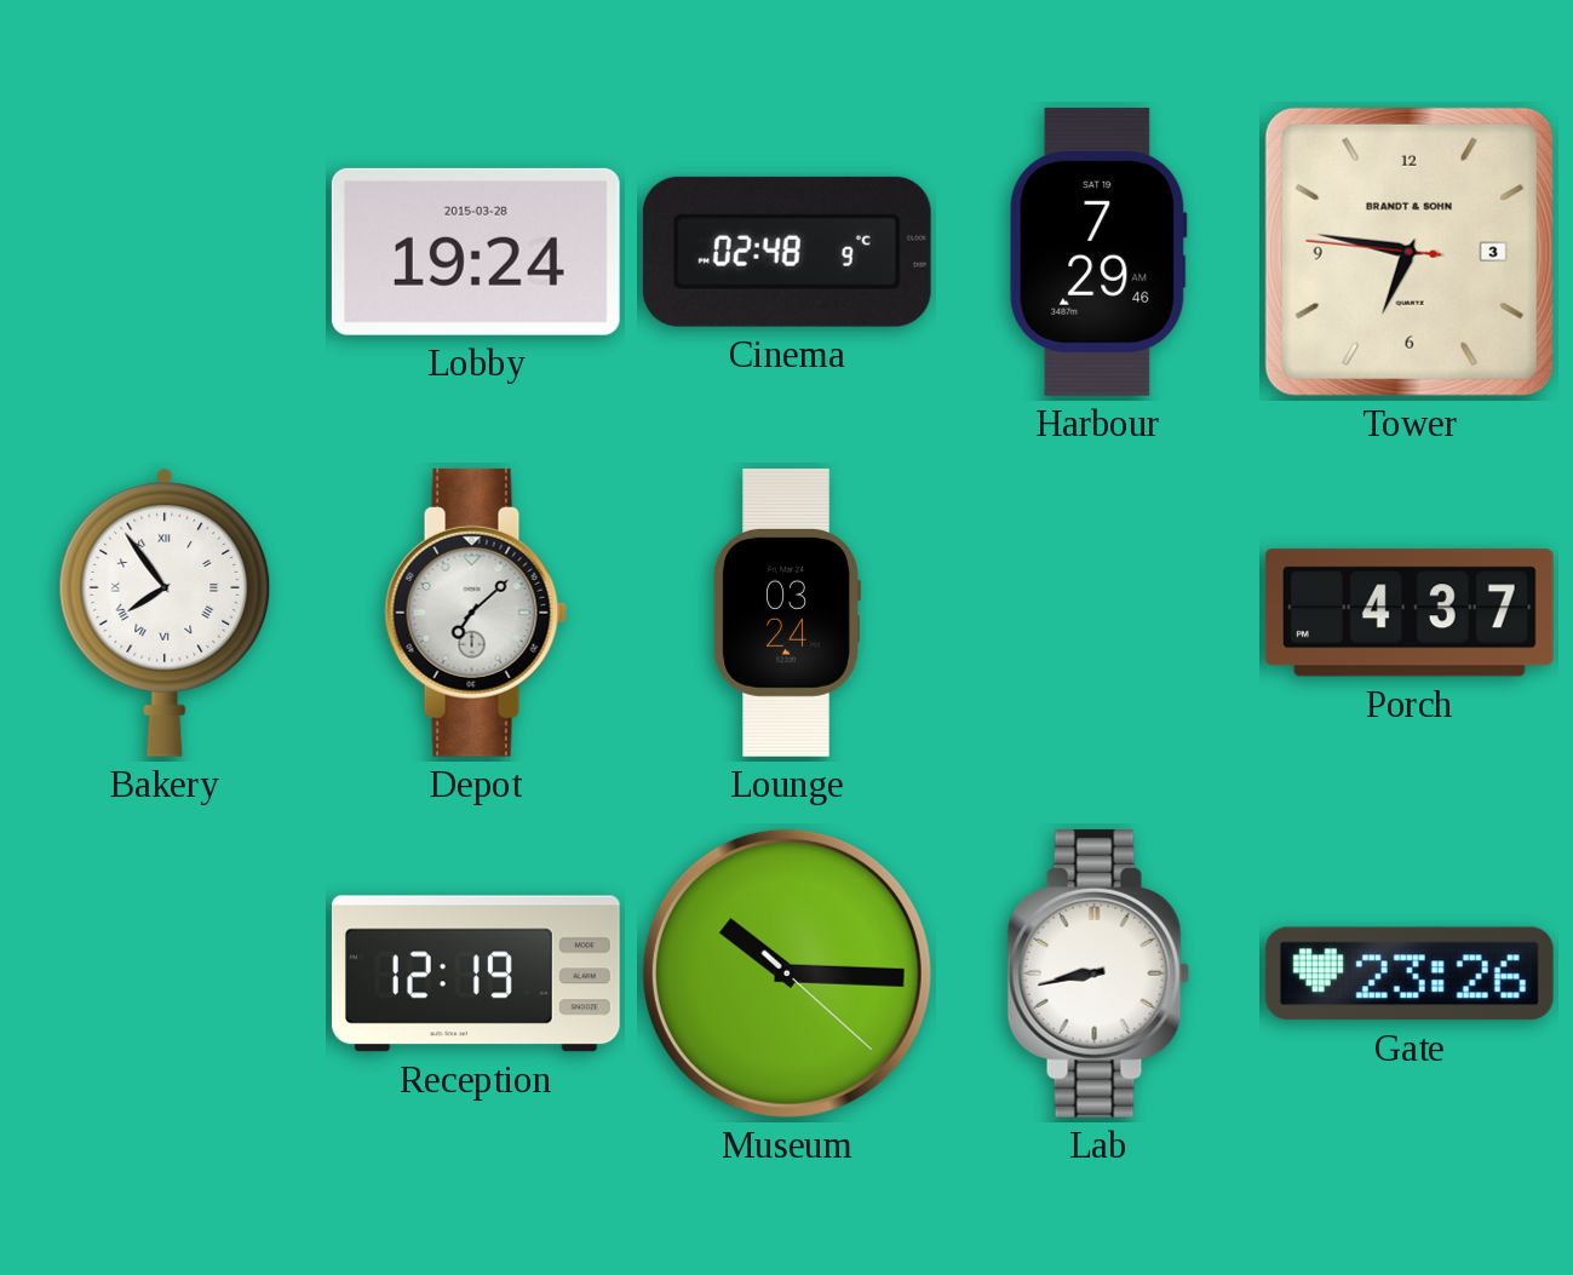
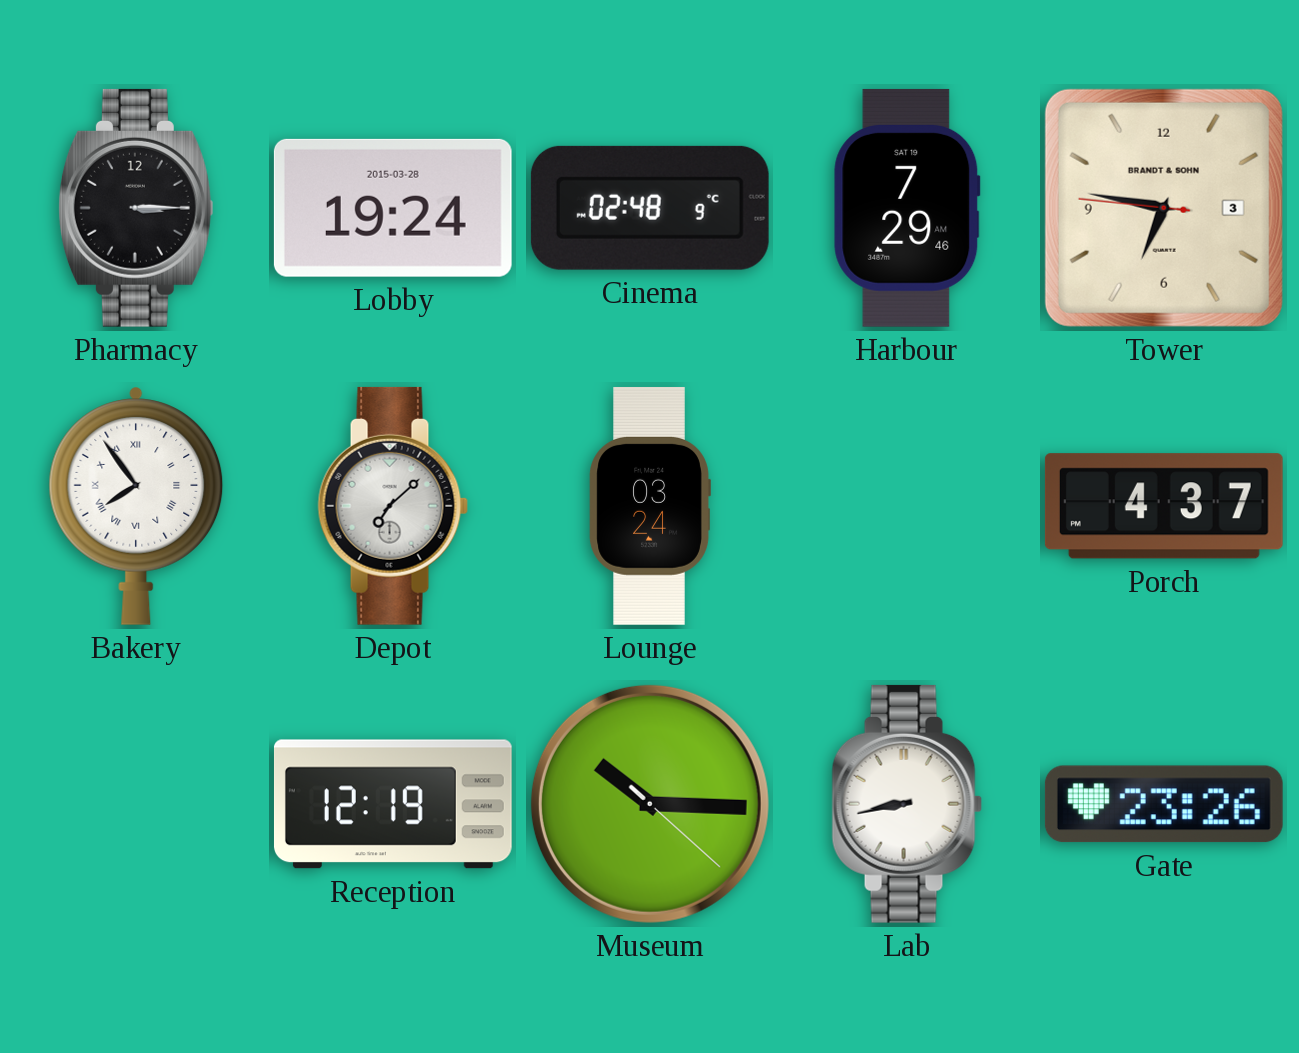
Pharmacy: none -> 3:15
